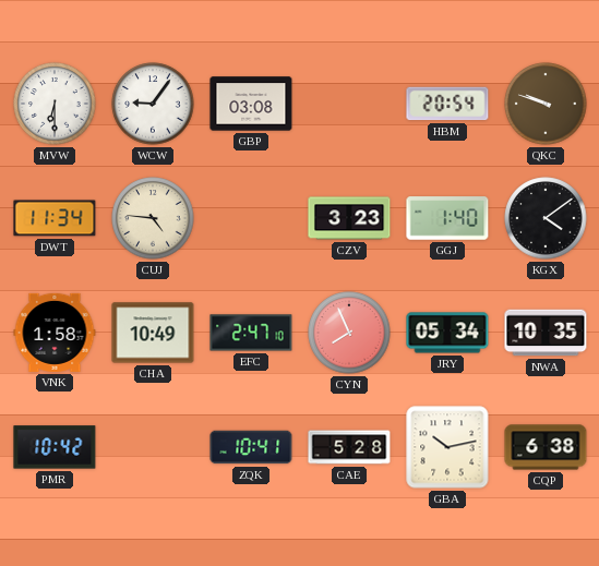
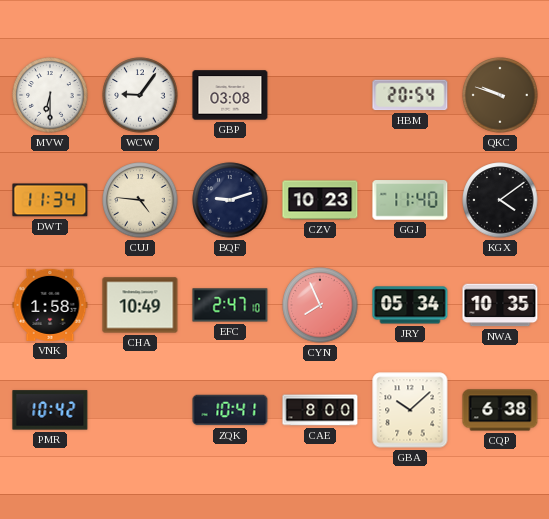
BQF: none -> 9:12
CZV: 3:23 -> 10:23
GGJ: 1:40 -> 11:40
CAE: 5:28 -> 8:00
GBA: 10:13 -> 10:08
